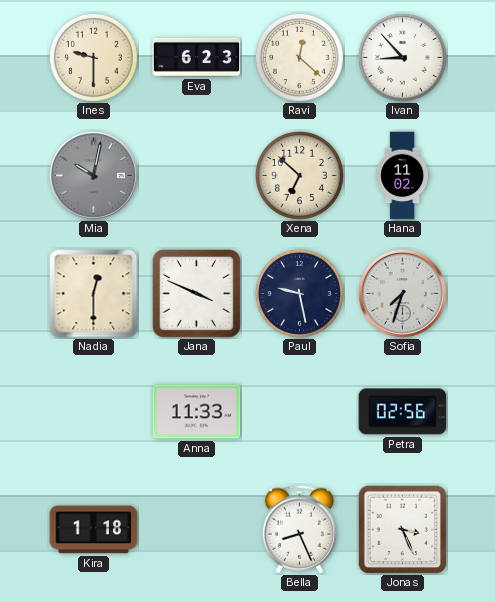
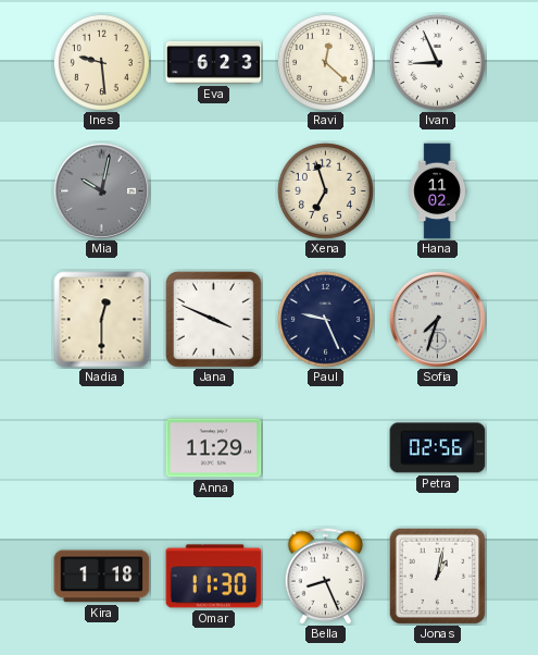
Ines: 9:30 -> 9:29
Ivan: 8:53 -> 8:56
Xena: 6:52 -> 6:57
Paul: 9:28 -> 9:26
Anna: 11:33 -> 11:29
Omar: none -> 11:30
Jonas: 3:26 -> 1:02
